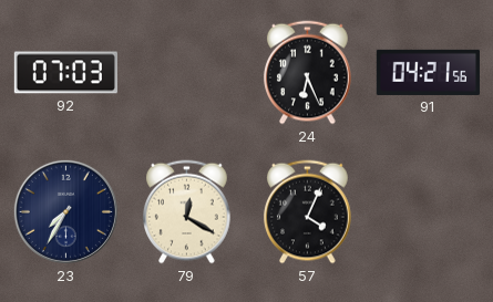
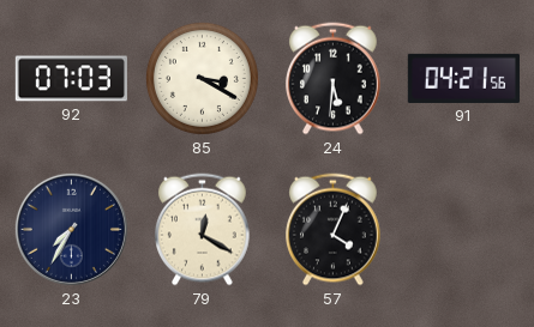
85: none -> 3:20
24: 6:26 -> 5:31
